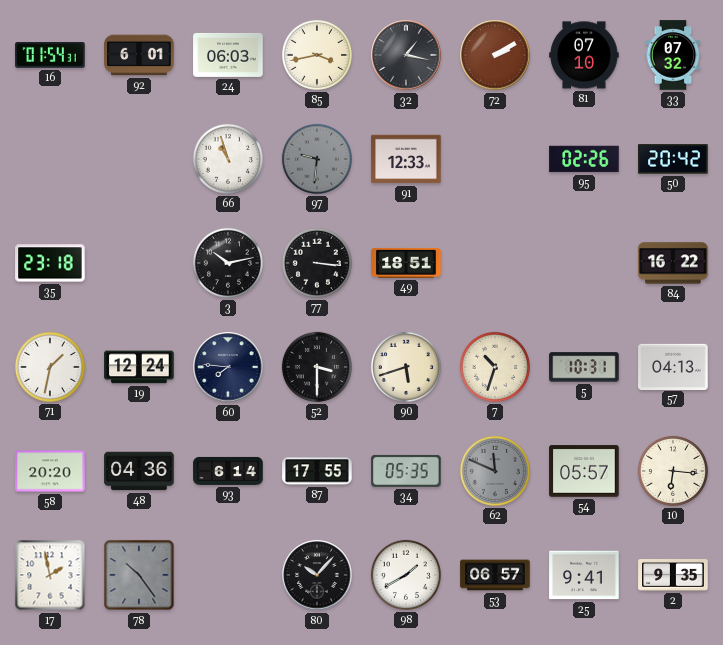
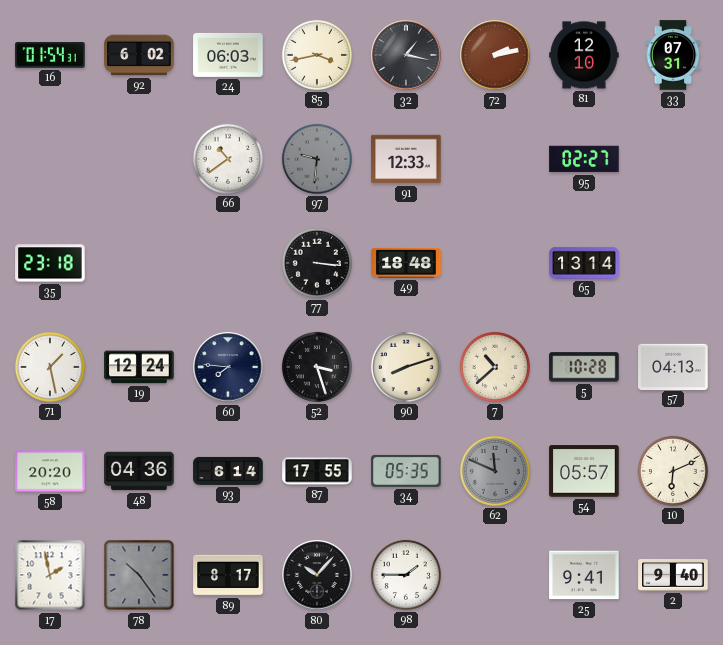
92: 6:01 -> 6:02
72: 2:10 -> 2:13
81: 07:10 -> 12:10
33: 07:32 -> 07:31
66: 10:57 -> 10:39
95: 02:26 -> 02:27
50: 20:42 -> none
3: 10:13 -> none
49: 18:51 -> 18:48
65: none -> 13:14
84: 16:22 -> none
71: 1:32 -> 1:28
52: 3:30 -> 3:27
90: 5:42 -> 8:12
7: 10:33 -> 10:38
5: 10:31 -> 10:28
10: 6:16 -> 6:11
89: none -> 8:17
98: 1:40 -> 1:45
53: 06:57 -> none
2: 9:35 -> 9:40
